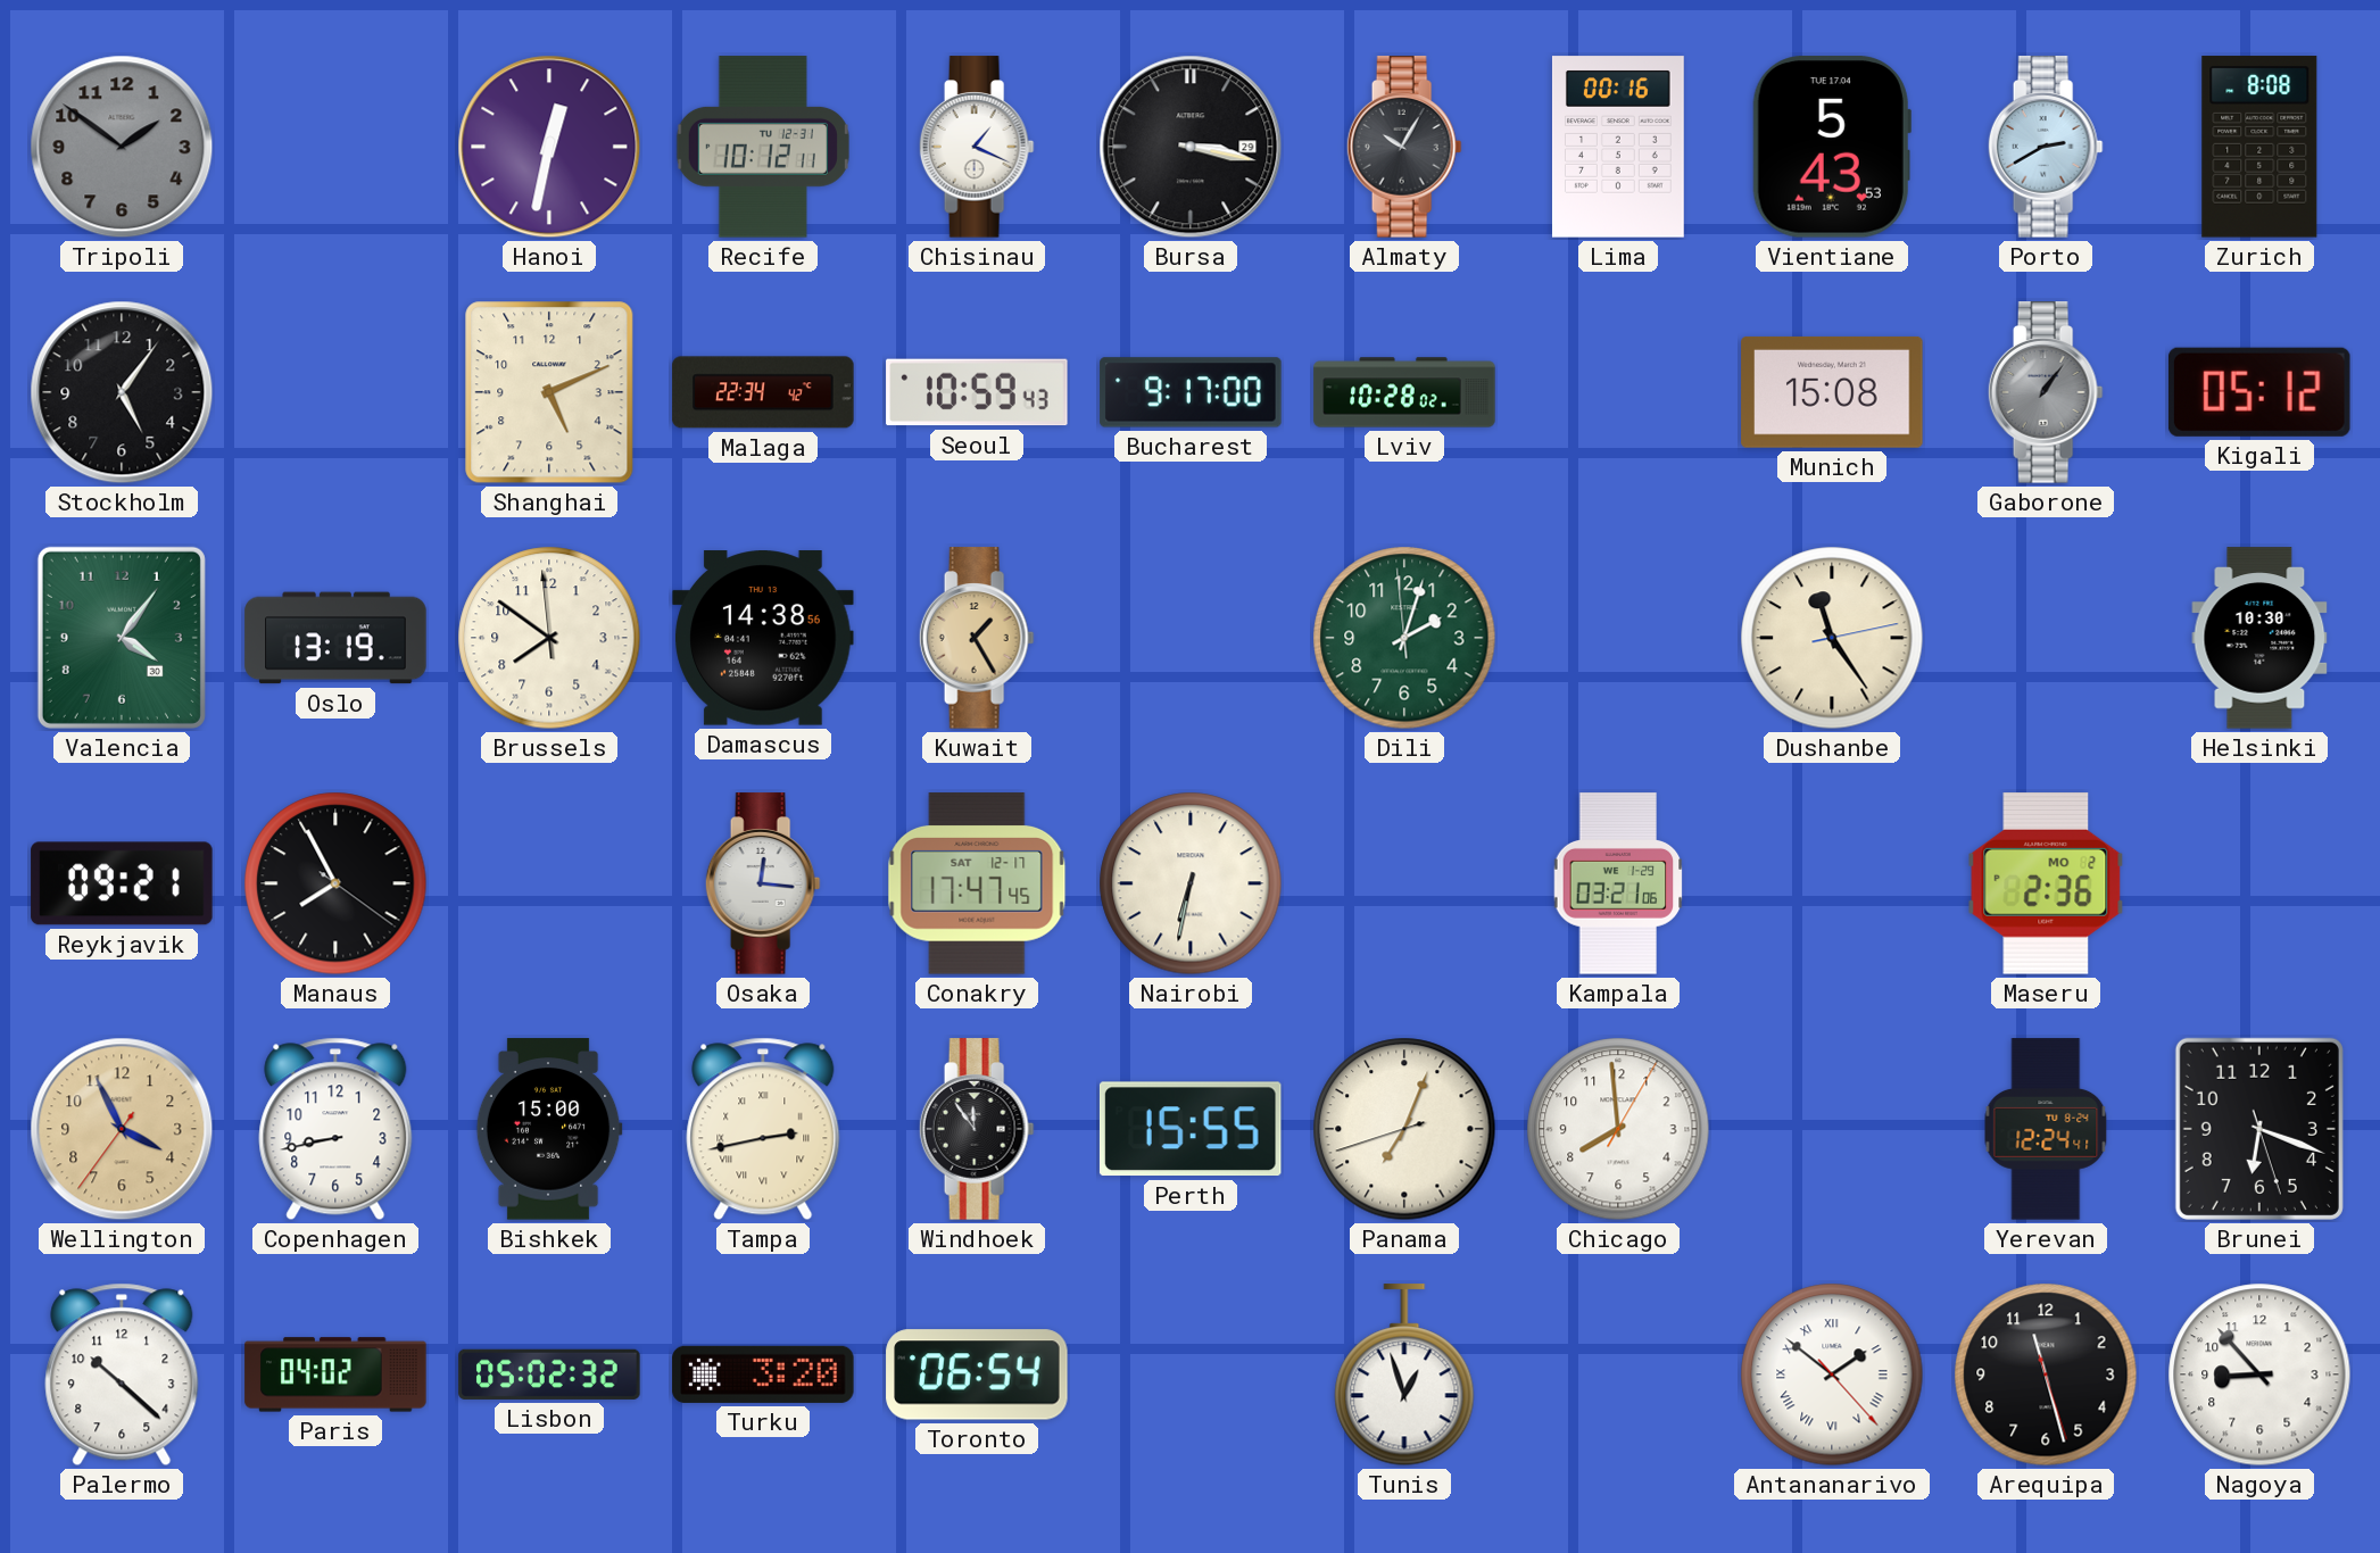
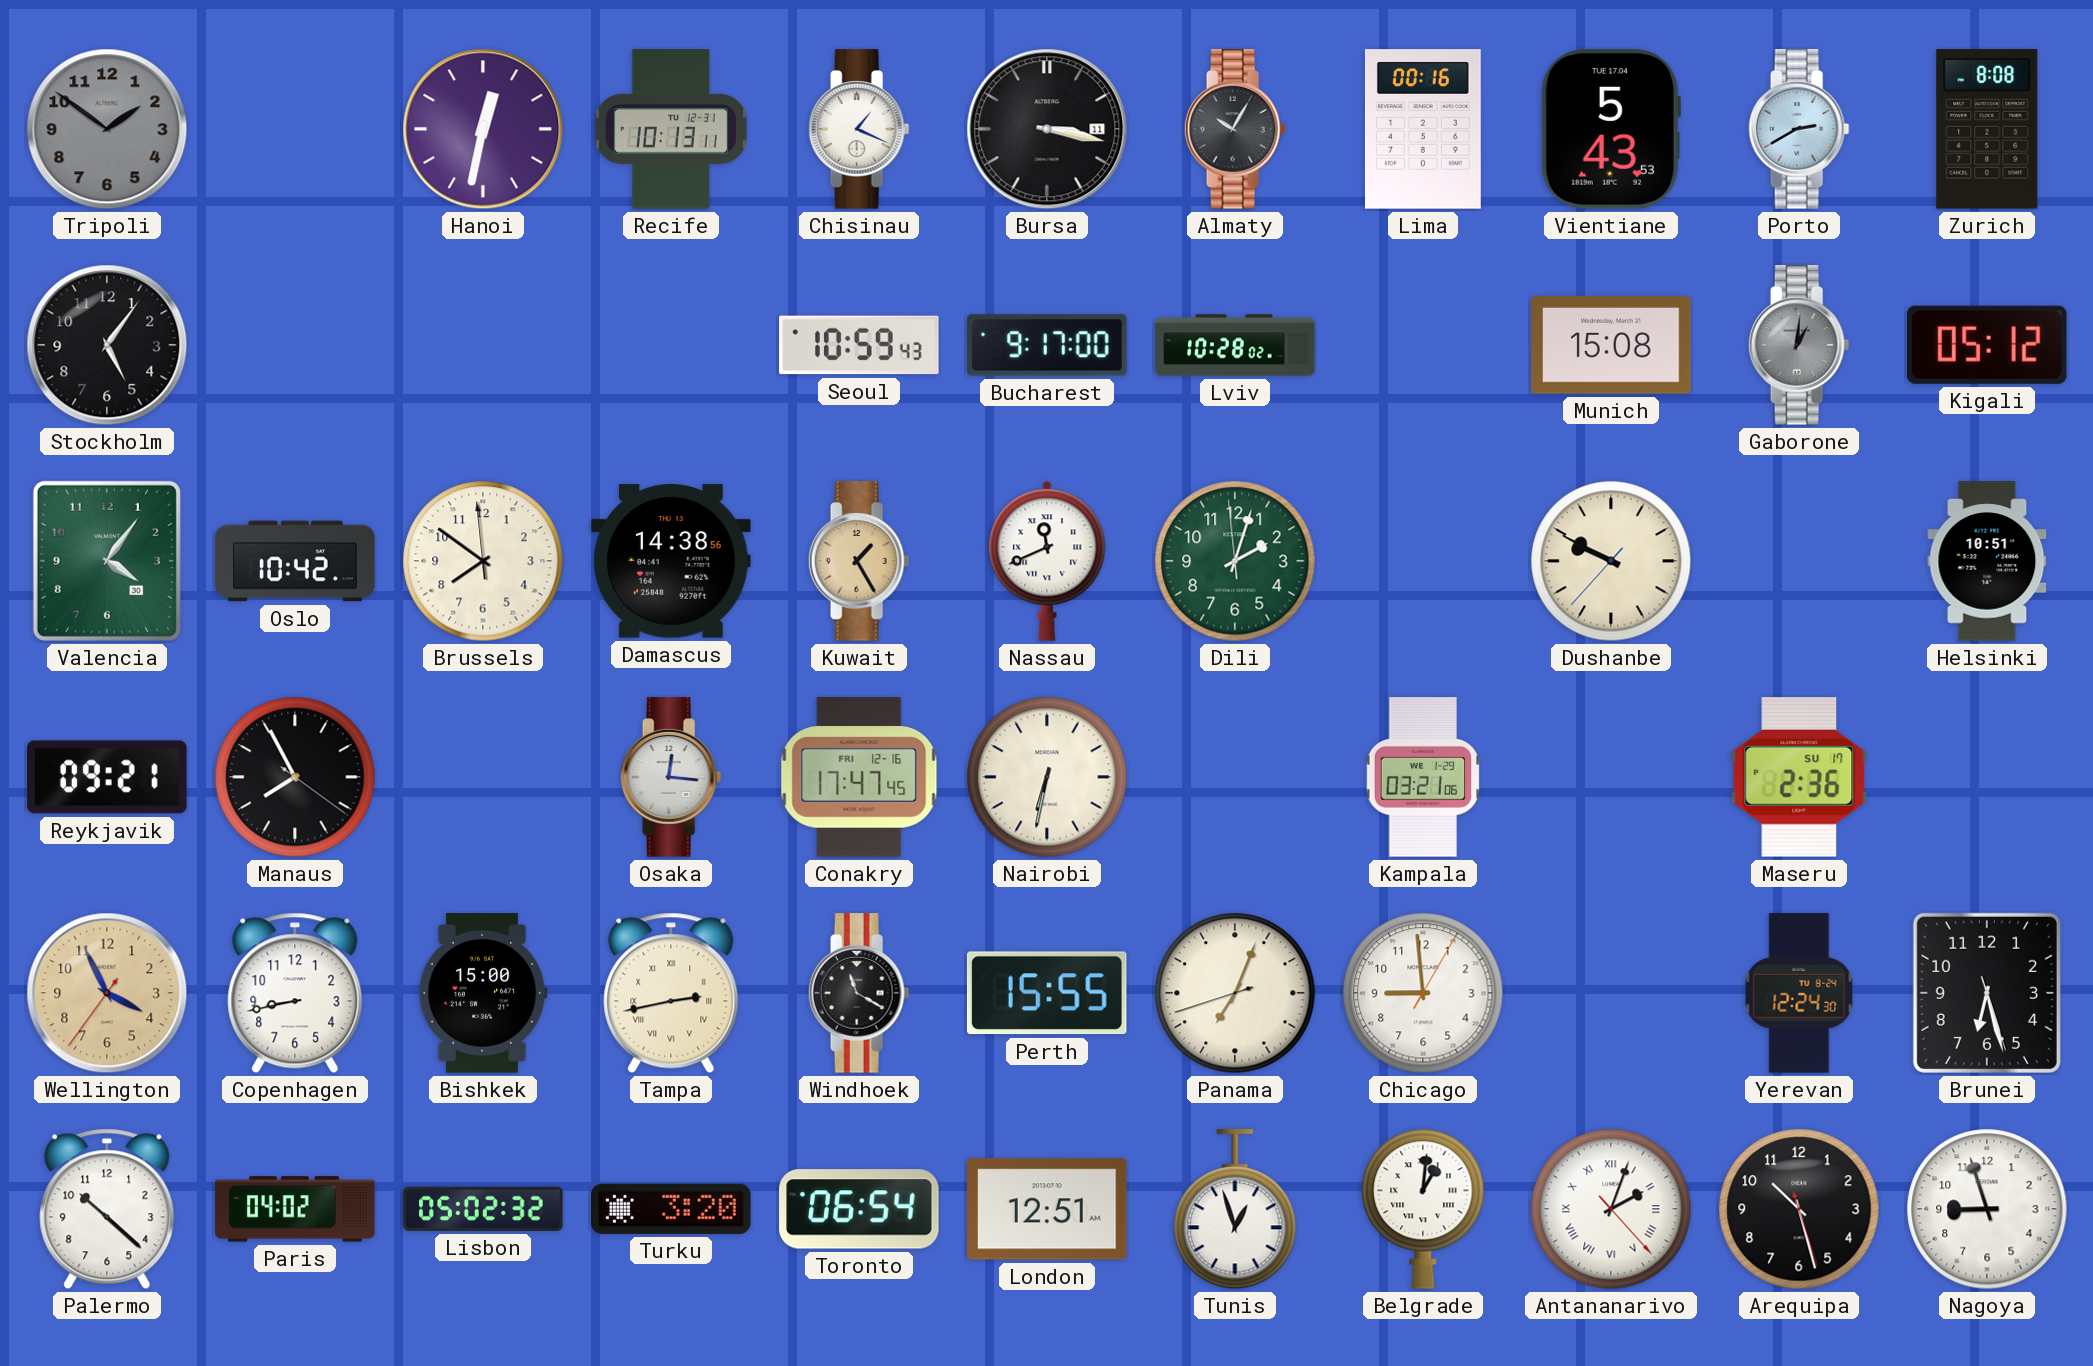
Recife: 10:12 -> 10:13
Bursa date: 29 -> 11
Shanghai: 5:11 -> none
Malaga: 22:34 -> none
Gaborone: 1:06 -> 1:01
Oslo: 13:19 -> 10:42
Nassau: none -> 11:41
Dushanbe: 11:24 -> 9:49
Helsinki: 10:30 -> 10:51
Conakry date: SAT 12-17 -> FRI 12-16
Maseru date: MO 2 -> SU 17
Windhoek: 11:54 -> 11:20
Chicago: 7:59 -> 8:59
Yerevan: 12:24:41 -> 12:24:30
Brunei: 6:18 -> 6:27
London: none -> 12:51
Belgrade: none -> 1:01
Antananarivo: 1:51 -> 2:03
Arequipa: 11:27 -> 10:27
Nagoya: 8:53 -> 8:57
